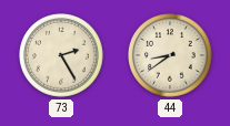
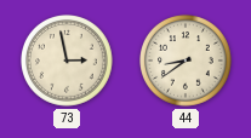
73: 2:25 -> 2:58
